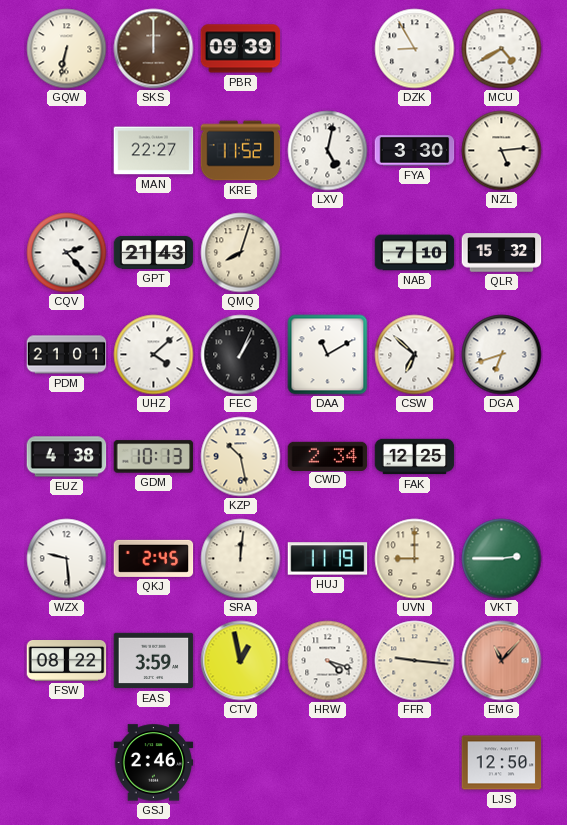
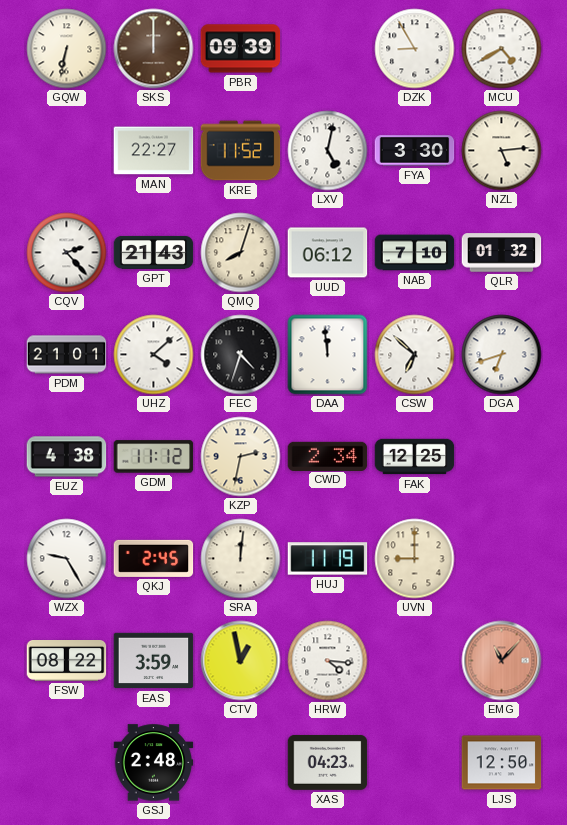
UUD: none -> 06:12
QLR: 15:32 -> 01:32
FEC: 1:04 -> 4:33
DAA: 11:10 -> 11:59
GDM: 10:13 -> 11:12
KZP: 10:28 -> 2:32
WZX: 9:29 -> 9:25
VKT: 2:45 -> none
HRW: 4:18 -> 4:16
FFR: 9:16 -> none
GSJ: 2:46 -> 2:48
XAS: none -> 04:23
